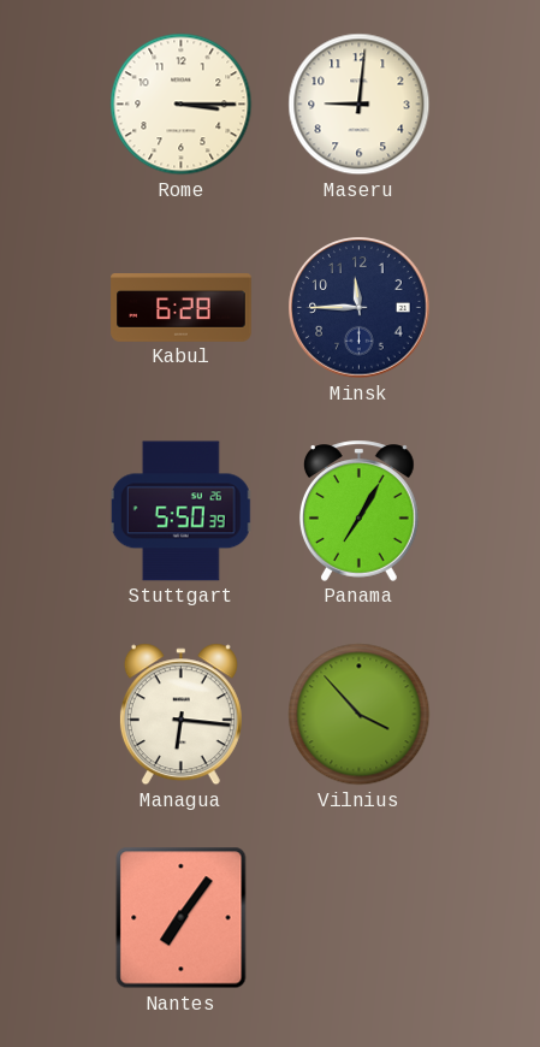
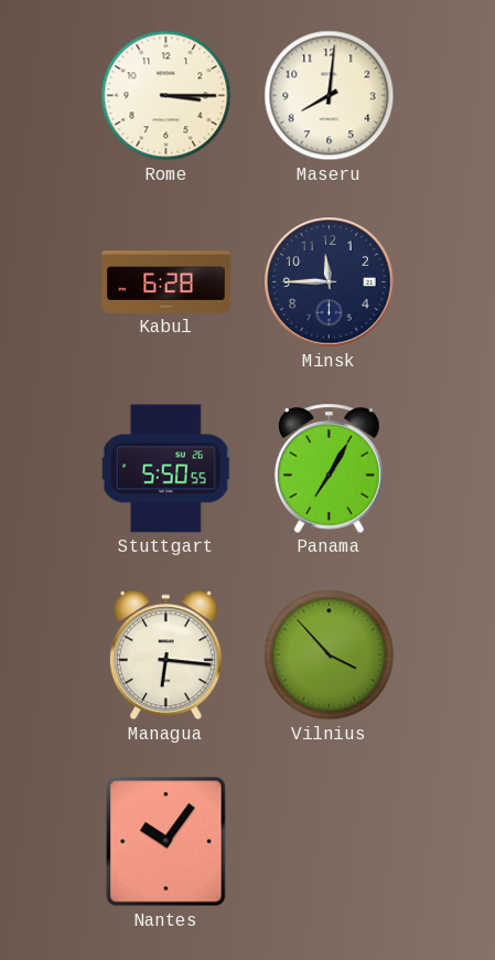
Maseru: 9:01 -> 8:01
Stuttgart: 5:50:39 -> 5:50:55
Nantes: 7:06 -> 10:06
